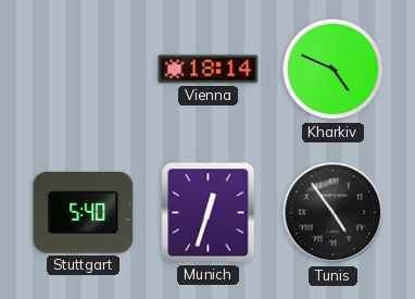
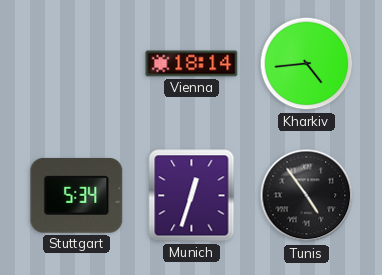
Kharkiv: 4:49 -> 4:44
Stuttgart: 5:40 -> 5:34
